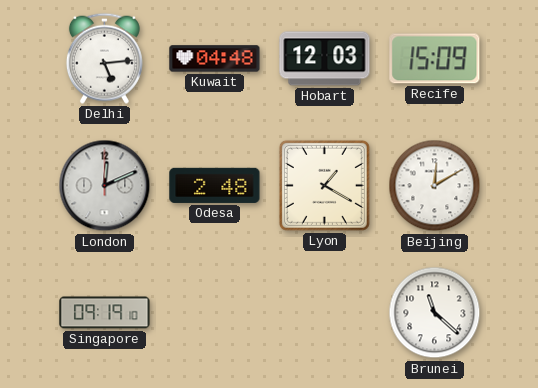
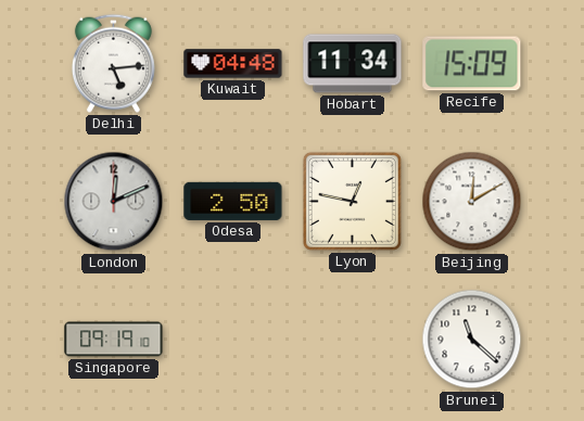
Hobart: 12:03 -> 11:34
Odesa: 2:48 -> 2:50
Lyon: 1:20 -> 12:47
